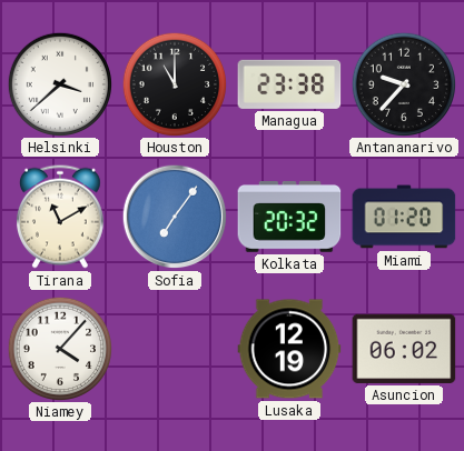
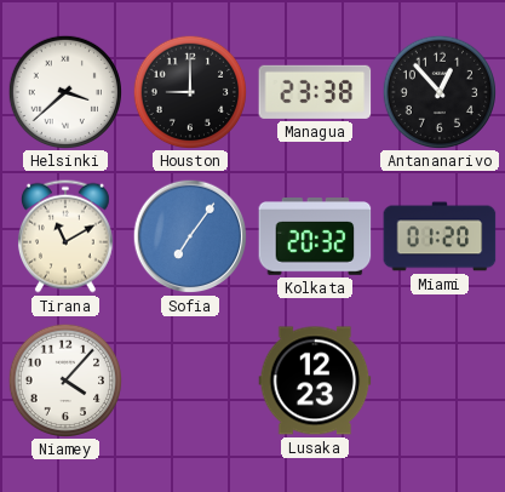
Houston: 11:00 -> 9:00
Antananarivo: 9:37 -> 12:53
Lusaka: 12:19 -> 12:23
Asuncion: 06:02 -> none
